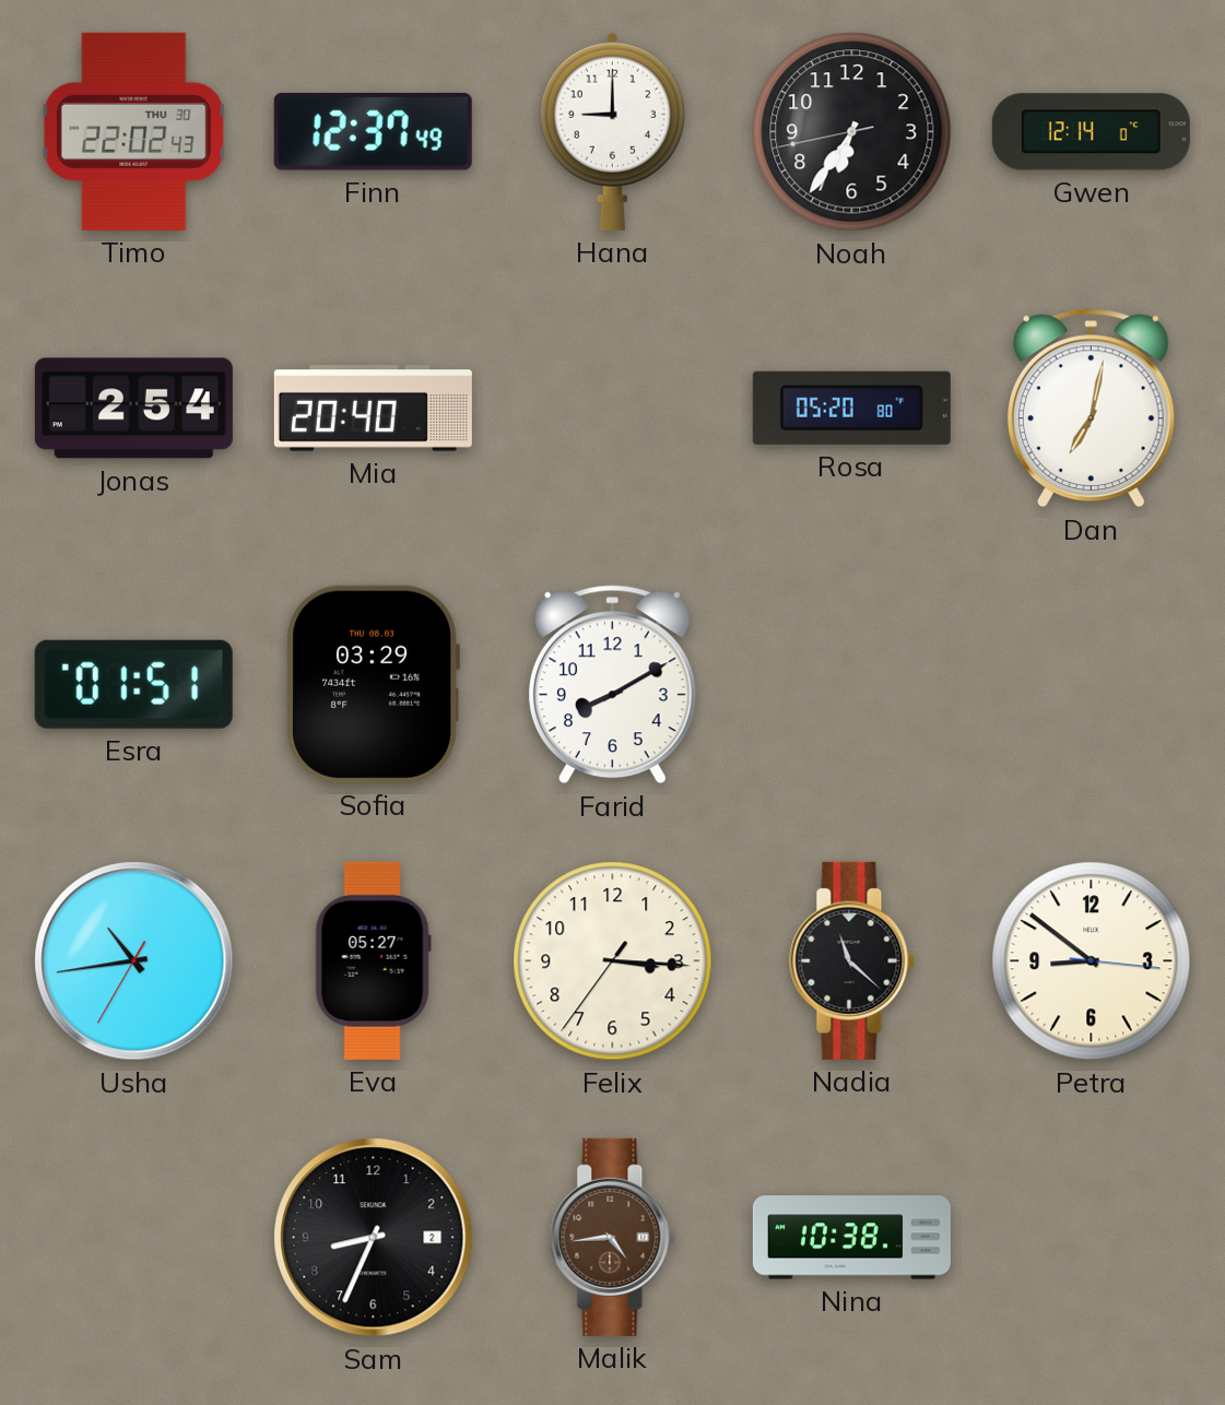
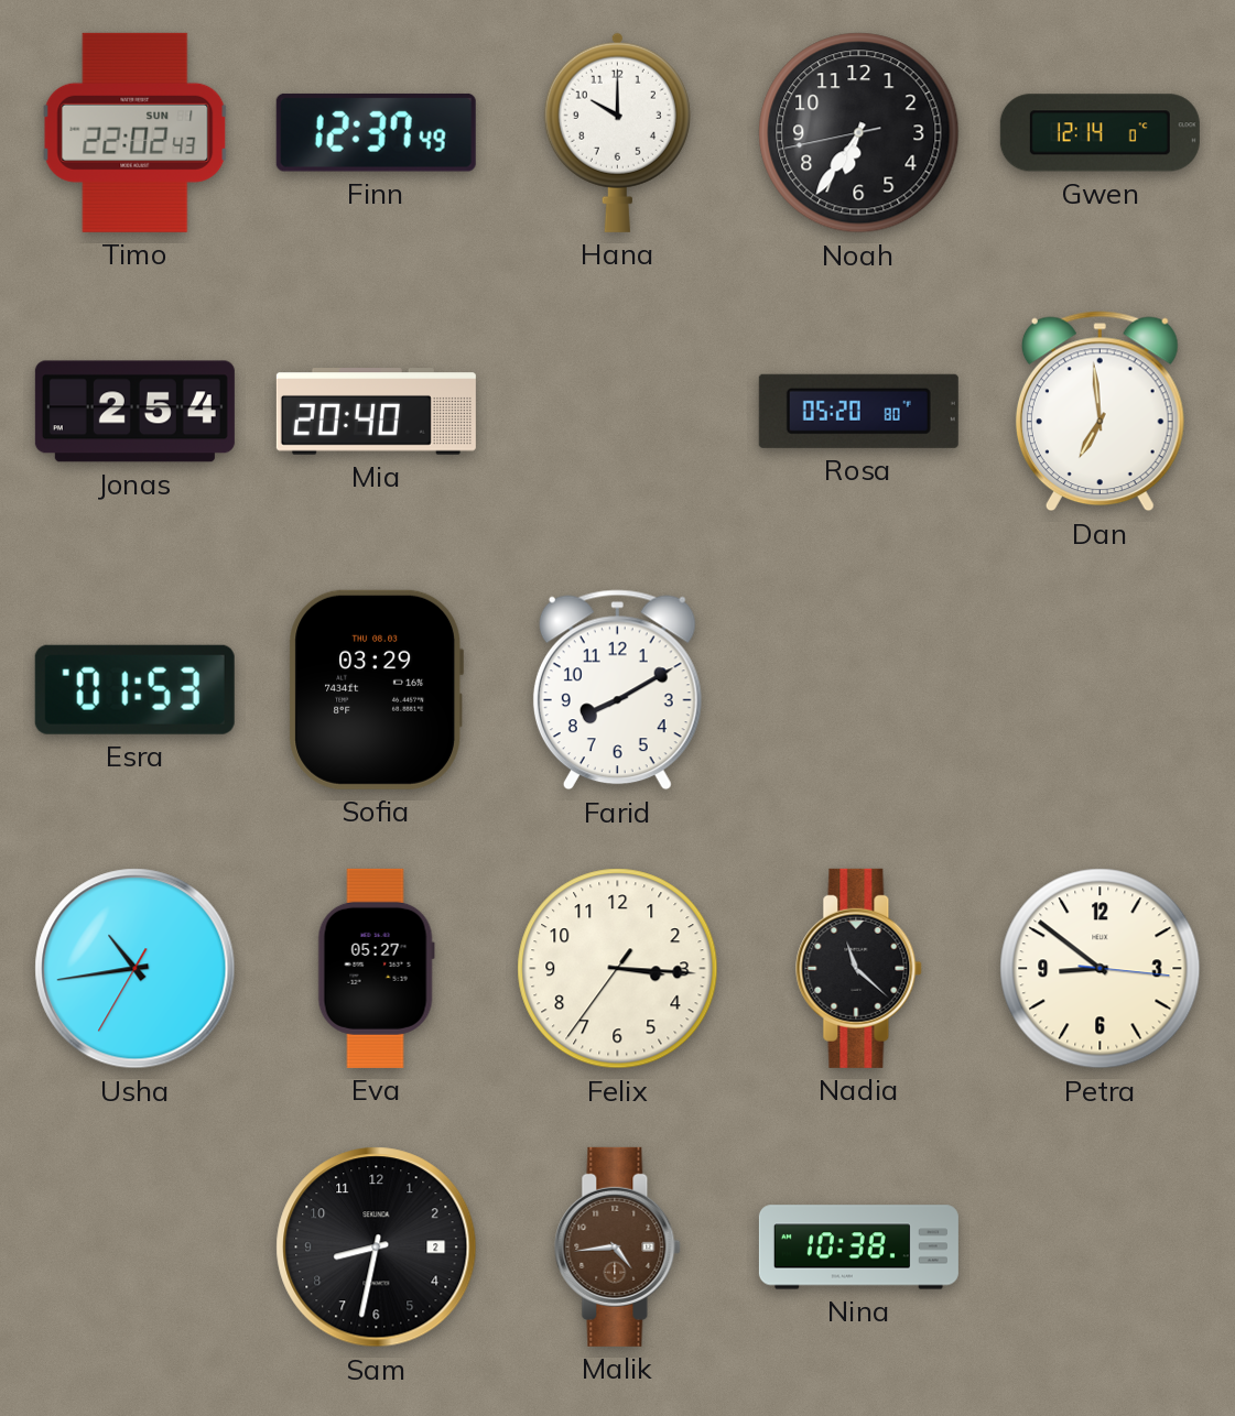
Timo date: THU 30 -> SUN 1
Hana: 9:00 -> 10:00
Dan: 7:02 -> 6:59
Esra: 01:51 -> 01:53
Sam: 8:34 -> 8:32
